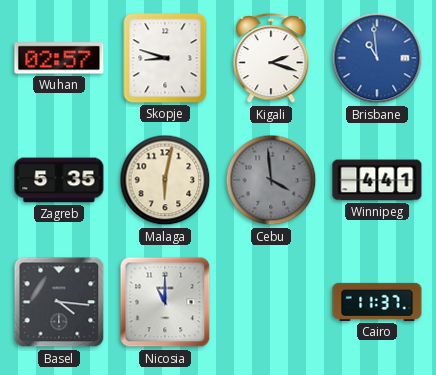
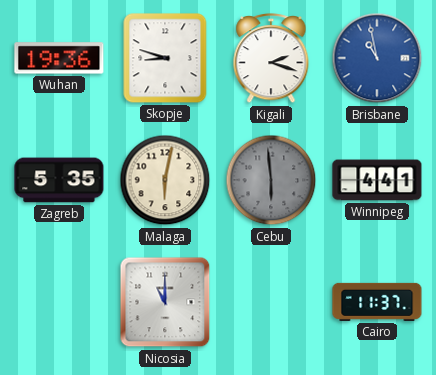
Wuhan: 02:57 -> 19:36
Brisbane: 10:59 -> 10:58
Cebu: 3:59 -> 5:59
Basel: 4:16 -> none
